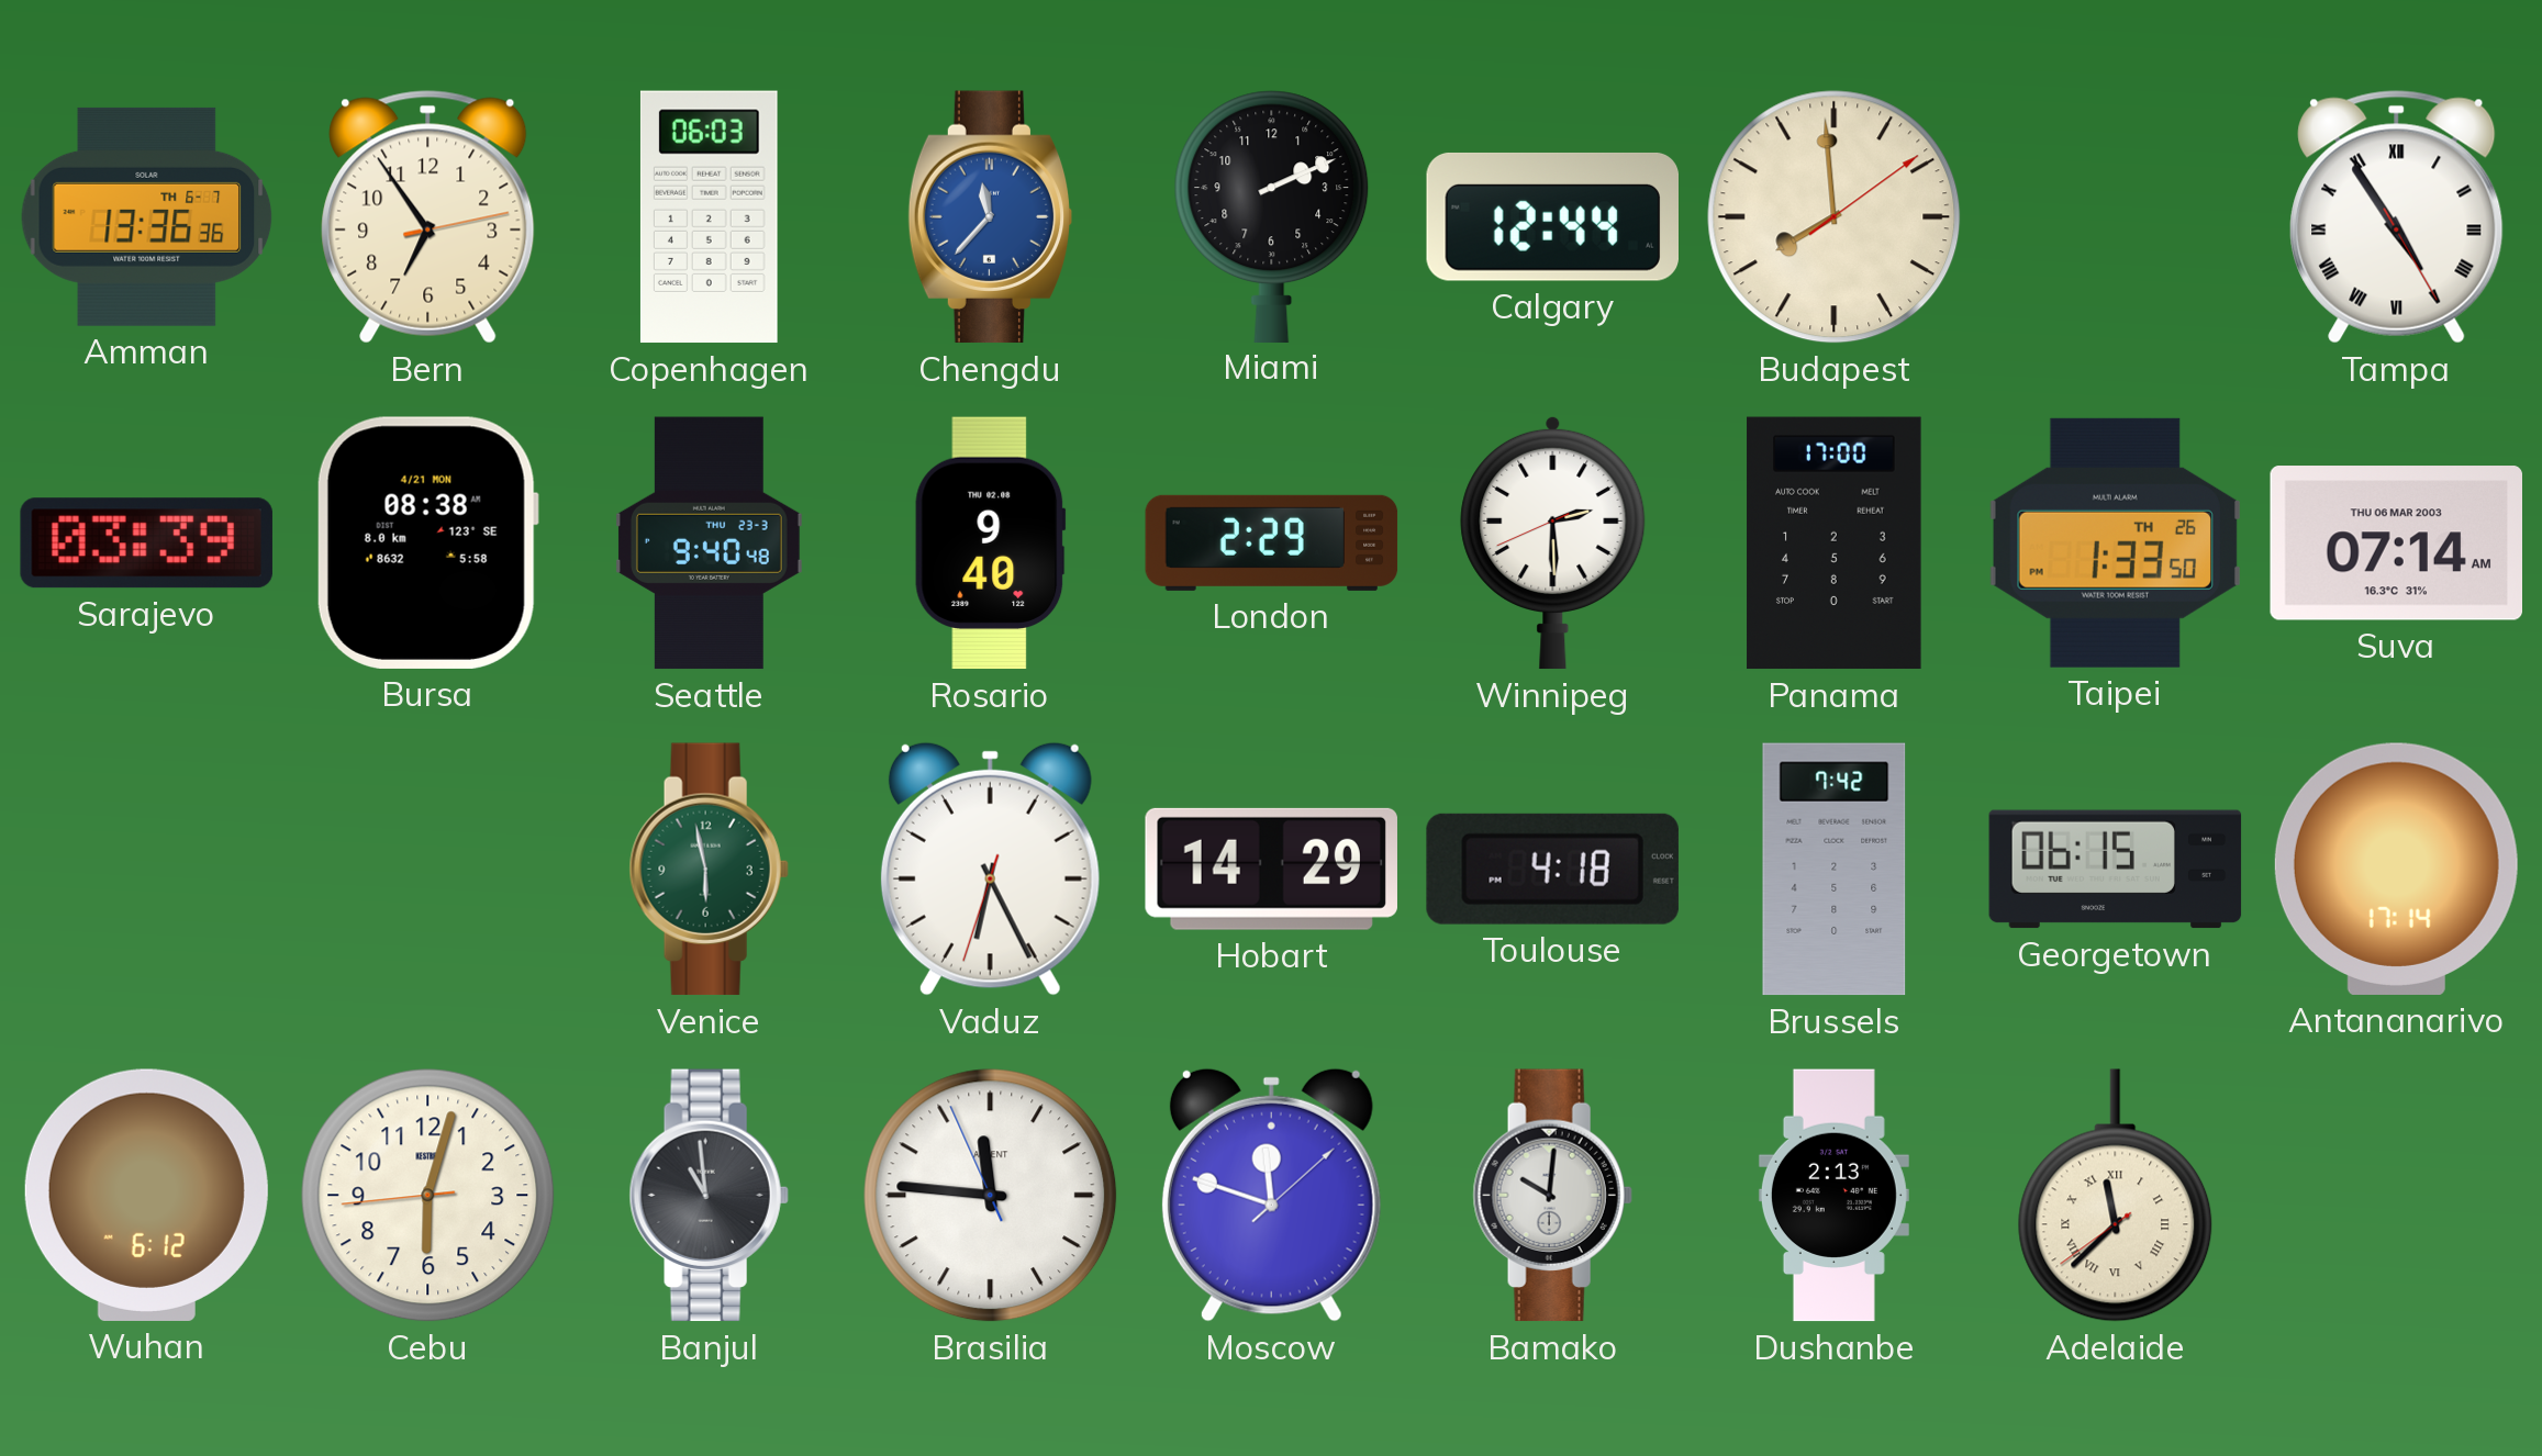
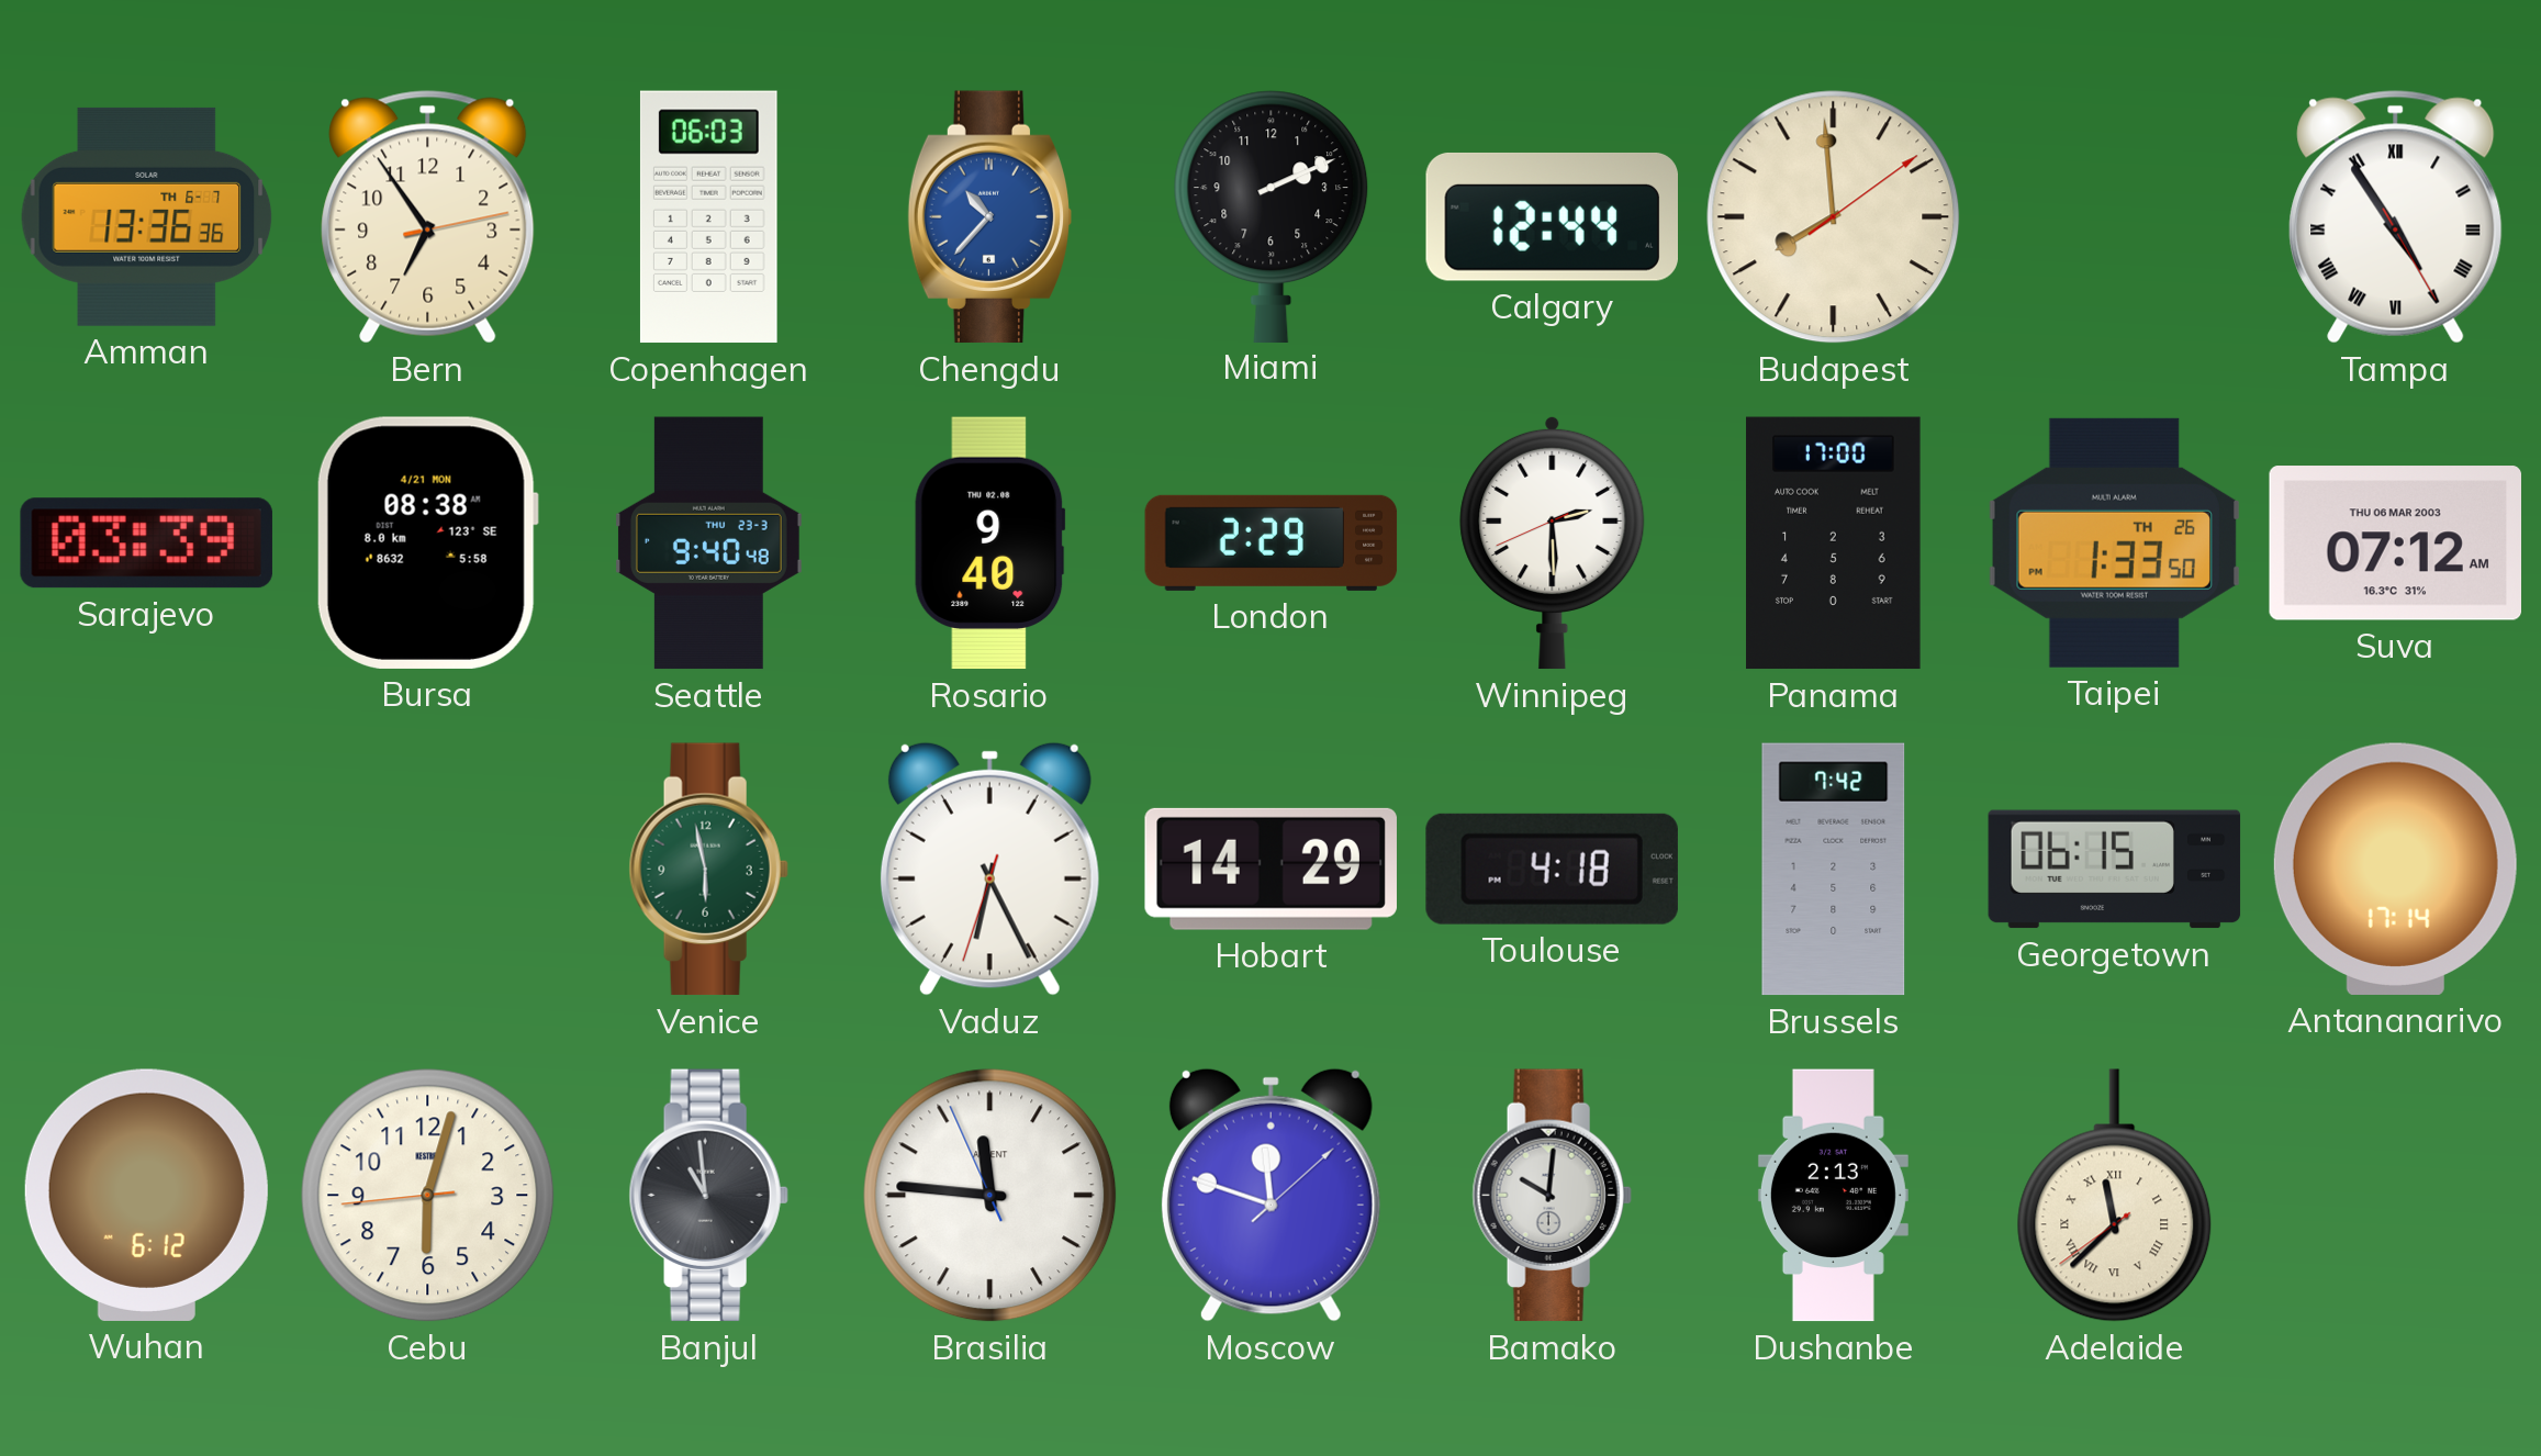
Chengdu: 11:37 -> 10:37
Suva: 07:14 -> 07:12
